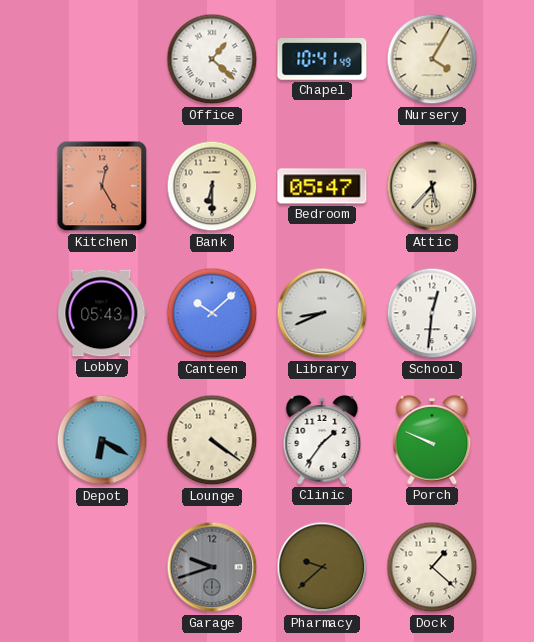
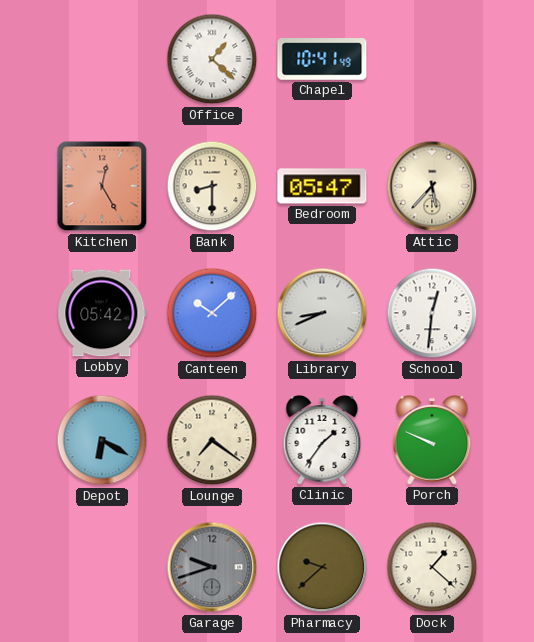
Nursery: 4:05 -> none
Bank: 6:30 -> 8:30
Lobby: 05:43 -> 05:42
Lounge: 4:21 -> 7:21
